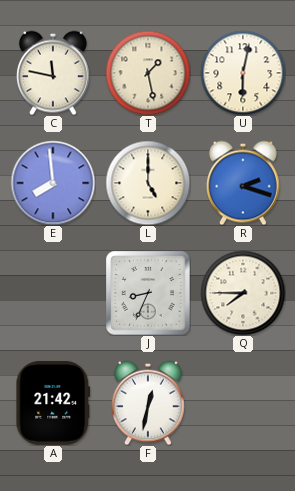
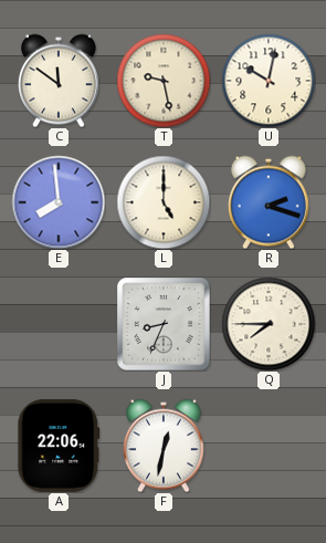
C: 11:47 -> 11:51
T: 1:28 -> 9:28
U: 6:02 -> 10:02
A: 21:42 -> 22:06
